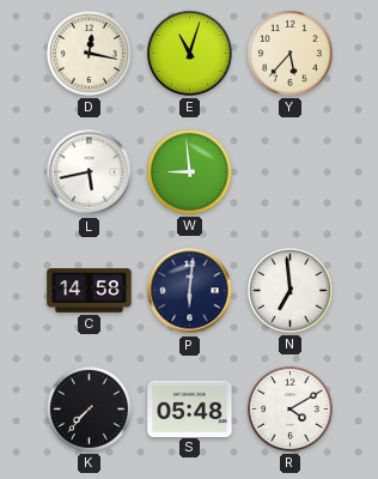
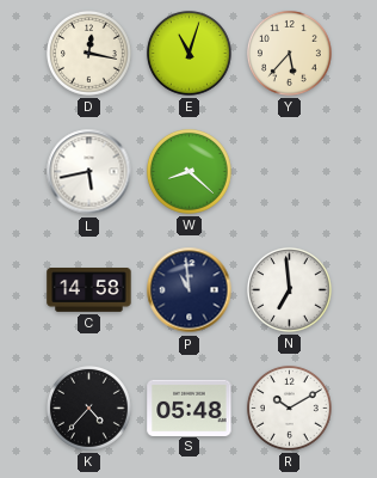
W: 8:59 -> 8:22
P: 6:01 -> 10:59
K: 7:37 -> 4:37
R: 4:10 -> 10:10
